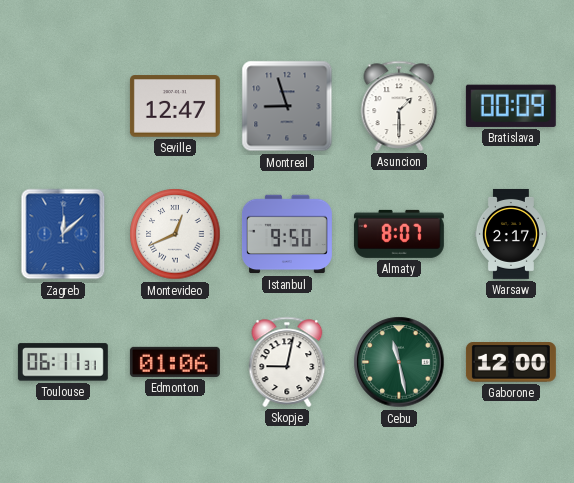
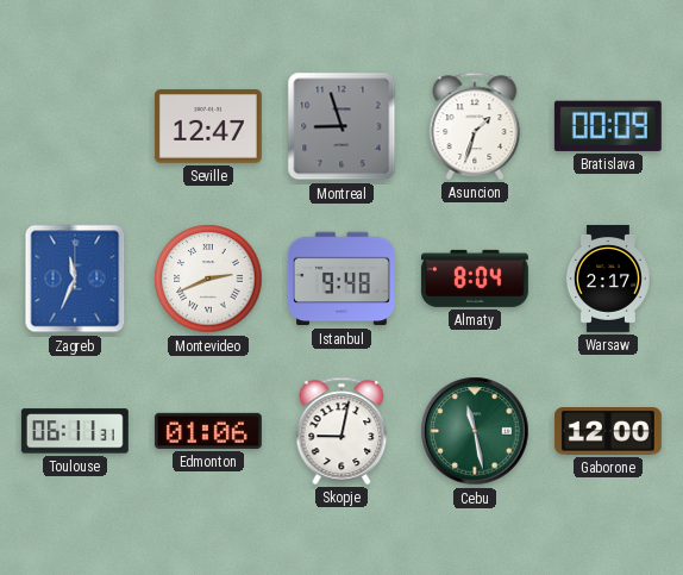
Asuncion: 1:30 -> 1:33
Zagreb: 12:08 -> 11:34
Montevideo: 12:41 -> 2:41
Istanbul: 9:50 -> 9:48
Almaty: 8:07 -> 8:04
